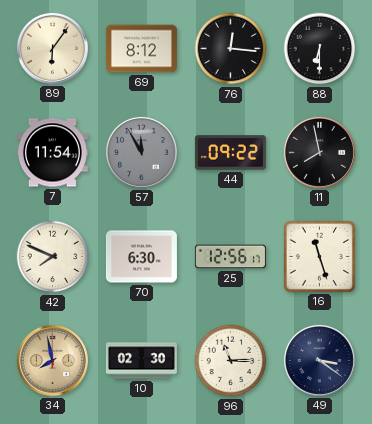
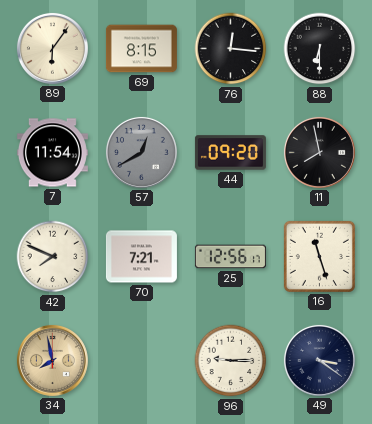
69: 8:12 -> 8:15
57: 11:55 -> 12:40
44: 09:22 -> 09:20
70: 6:30 -> 7:21
10: 02:30 -> none
96: 11:15 -> 9:15
